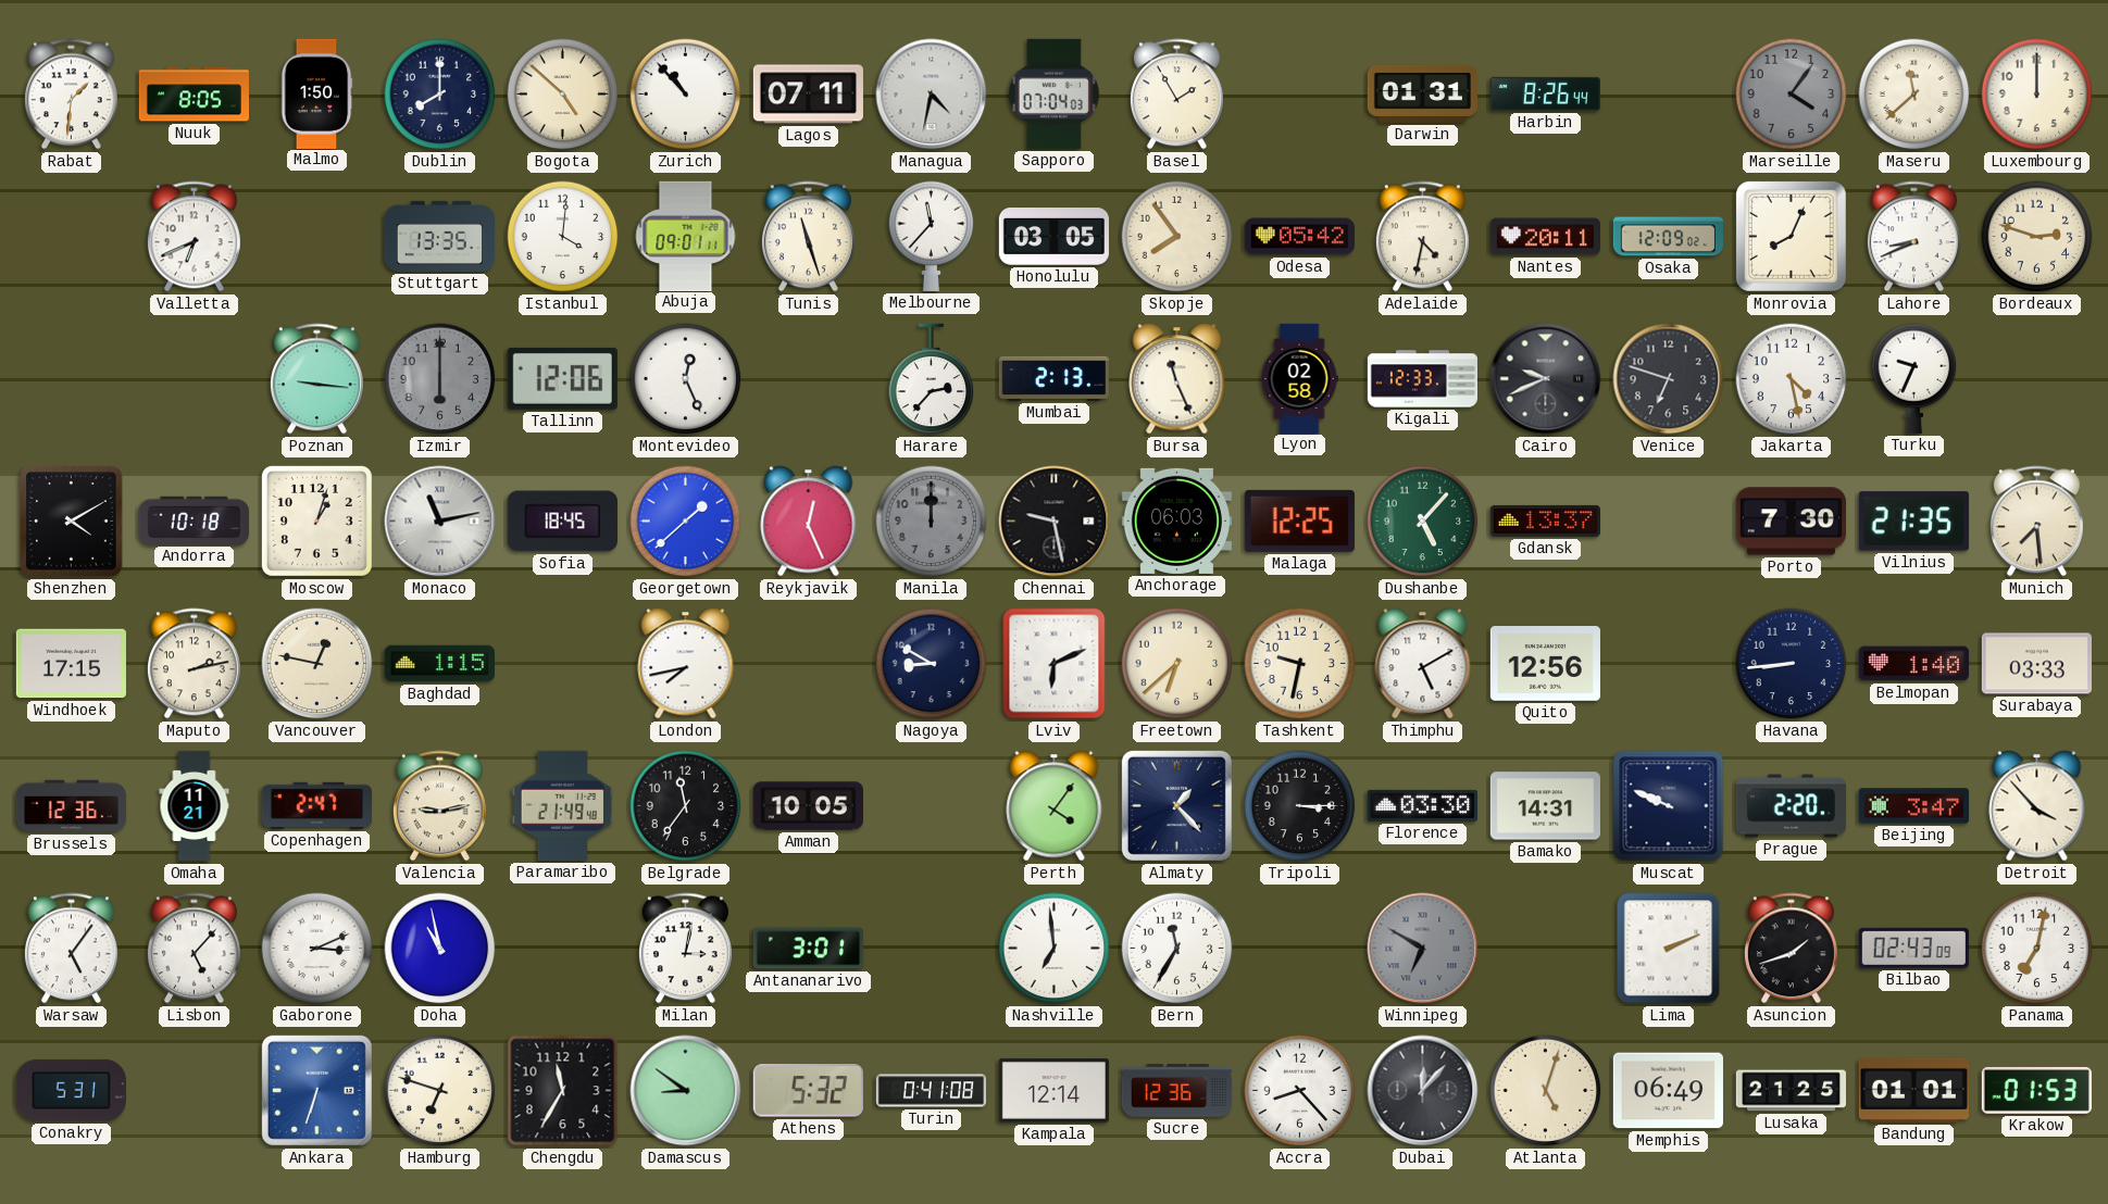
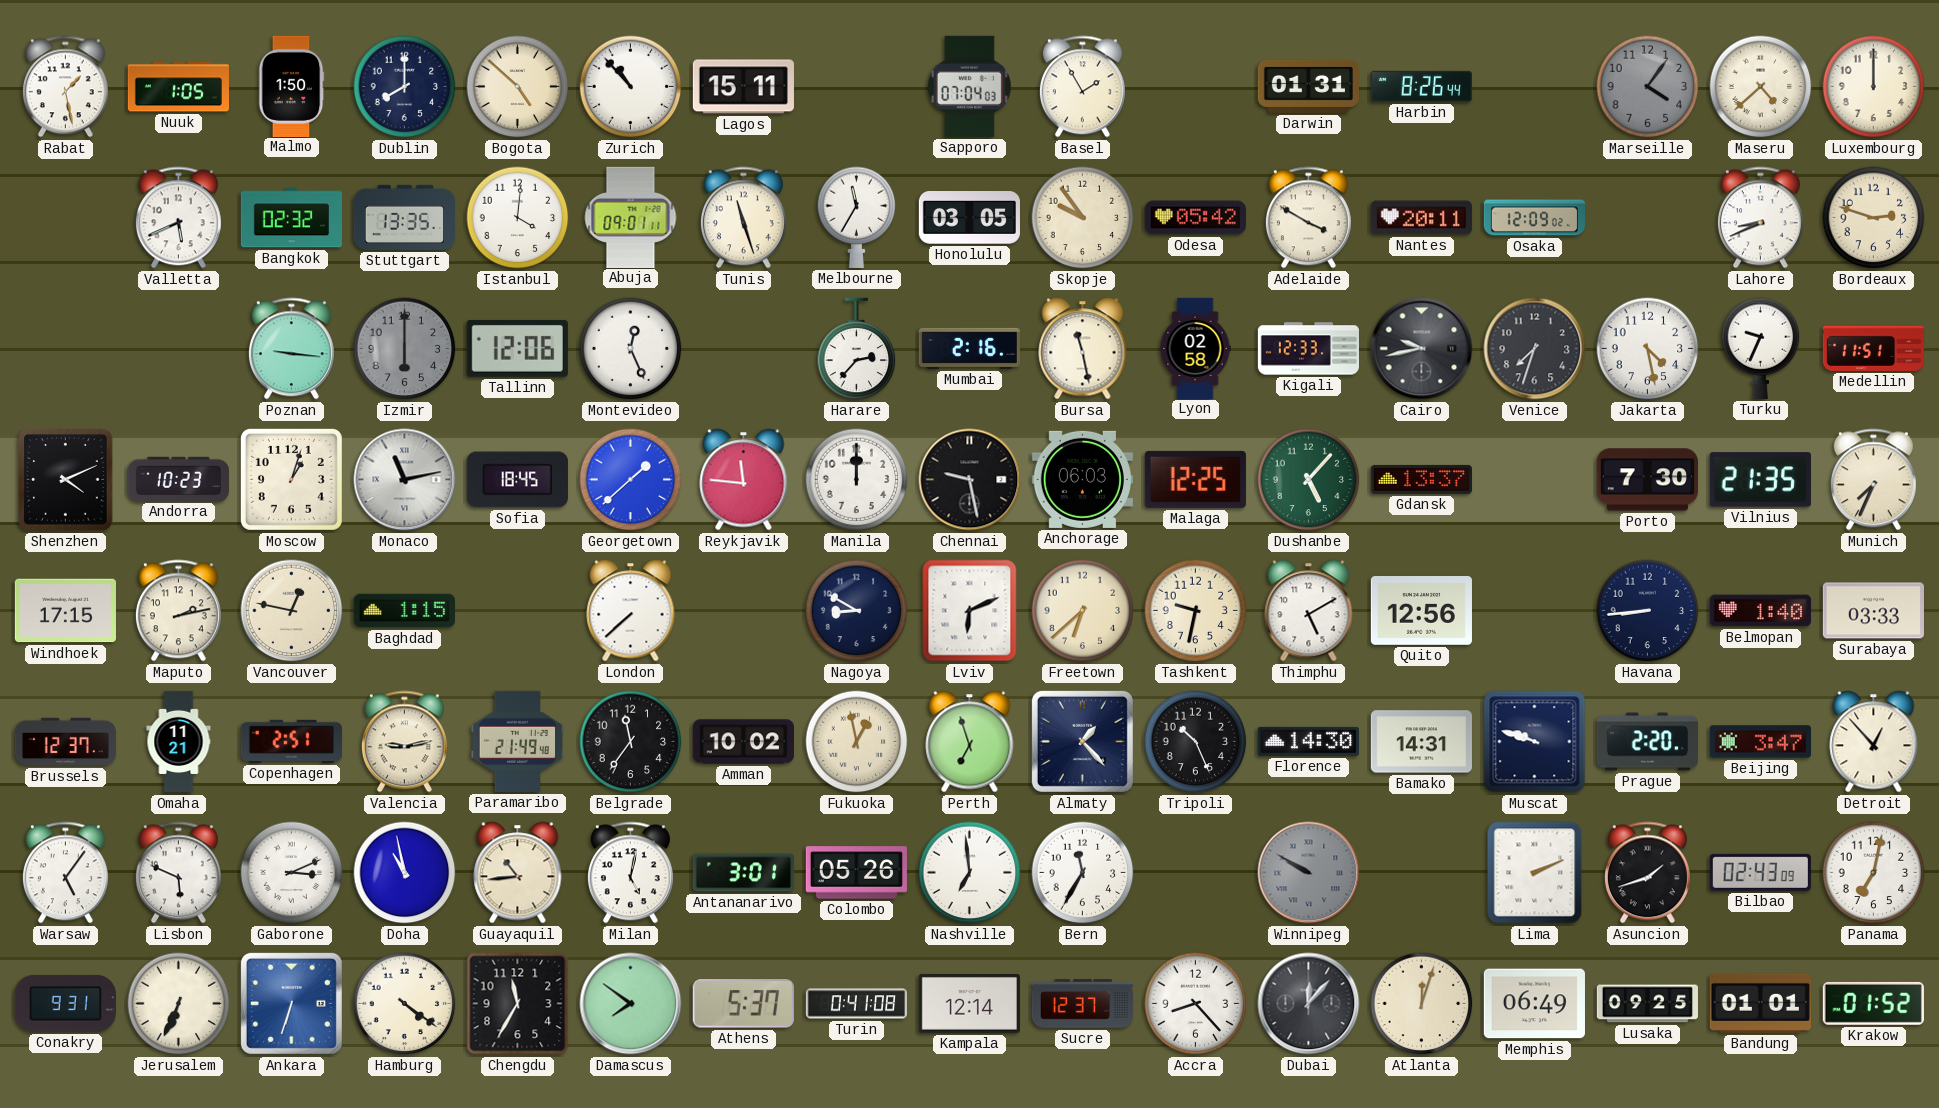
Rabat: 1:31 -> 1:28
Nuuk: 8:05 -> 1:05
Lagos: 07:11 -> 15:11
Managua: 4:32 -> none
Maseru: 11:38 -> 4:38
Valletta: 6:41 -> 5:41
Bangkok: none -> 02:32
Melbourne: 11:37 -> 11:35
Skopje: 7:54 -> 9:54
Adelaide: 4:32 -> 3:50
Monrovia: 8:04 -> none
Mumbai: 2:13 -> 2:16
Bursa: 11:26 -> 11:28
Cairo: 9:41 -> 9:43
Venice: 6:48 -> 7:33
Medellin: none -> 11:51
Shenzhen: 4:10 -> 4:11
Andorra: 10:18 -> 10:23
Reykjavik: 12:26 -> 11:46
Manila dial: grey -> white
Munich: 7:29 -> 7:34
London: 7:43 -> 7:38
Brussels: 12:36 -> 12:37
Copenhagen: 2:47 -> 2:51
Amman: 10:05 -> 10:02
Fukuoka: none -> 12:58
Perth: 4:06 -> 6:57
Tripoli: 3:15 -> 10:26
Florence: 03:30 -> 14:30
Muscat: 9:49 -> 9:48
Detroit: 3:53 -> 12:53
Lisbon: 5:07 -> 5:49
Guayaquil: none -> 10:44
Milan: 3:02 -> 5:02
Colombo: none -> 05:26
Winnipeg: 6:50 -> 9:50
Conakry: 5:31 -> 9:31
Jerusalem: none -> 6:34
Hamburg: 6:48 -> 4:21
Damascus: 8:51 -> 7:51
Athens: 5:32 -> 5:37
Sucre: 12:36 -> 12:37
Atlanta: 5:03 -> 12:03
Lusaka: 21:25 -> 09:25
Krakow: 01:53 -> 01:52
